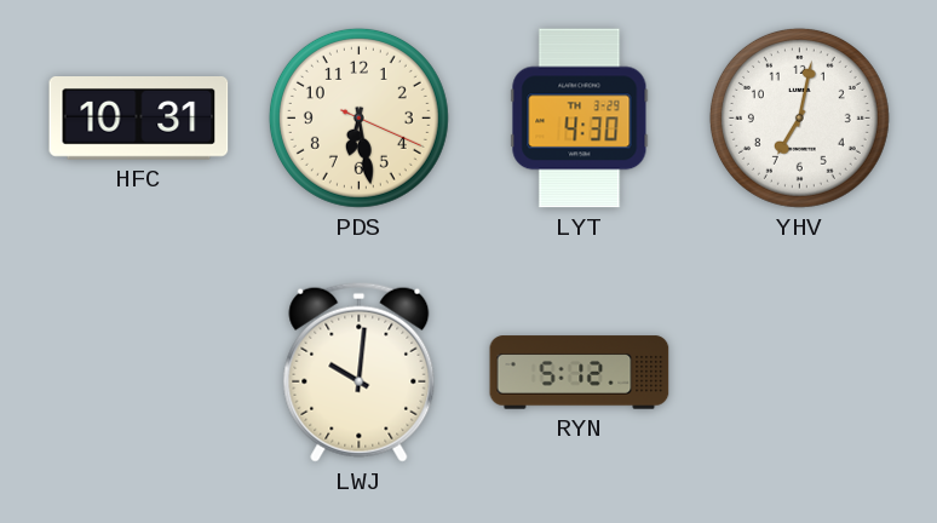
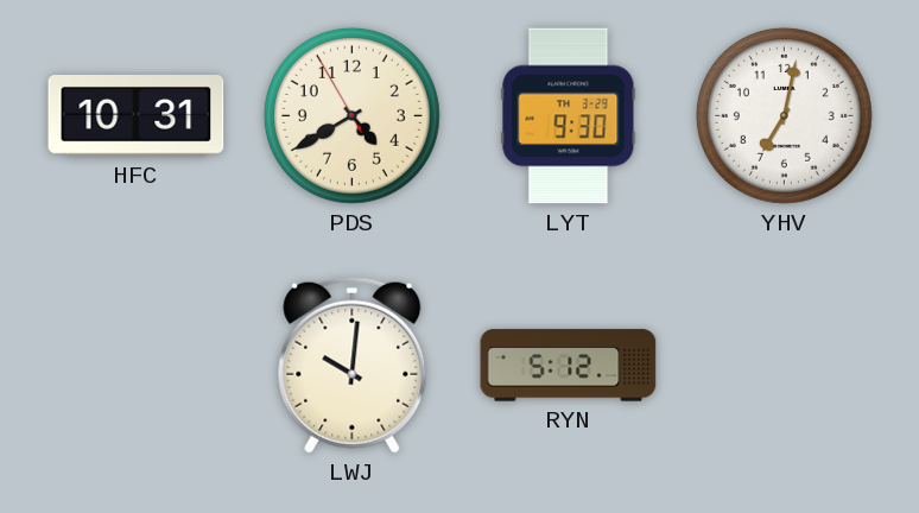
PDS: 6:28 -> 4:39
LYT: 4:30 -> 9:30
